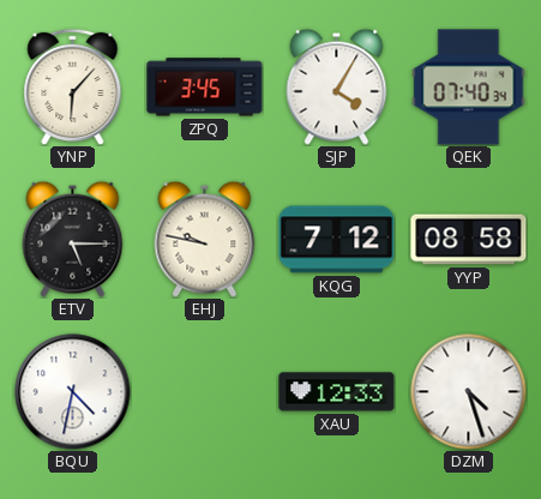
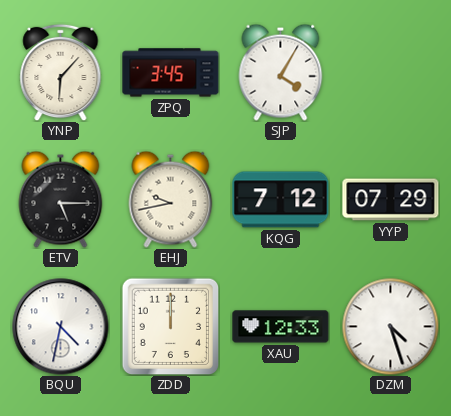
QEK: 07:40 -> none
EHJ: 9:47 -> 9:43
YYP: 08:58 -> 07:29
ZDD: none -> 12:00
